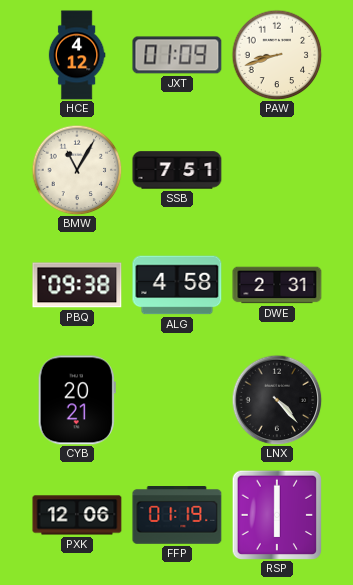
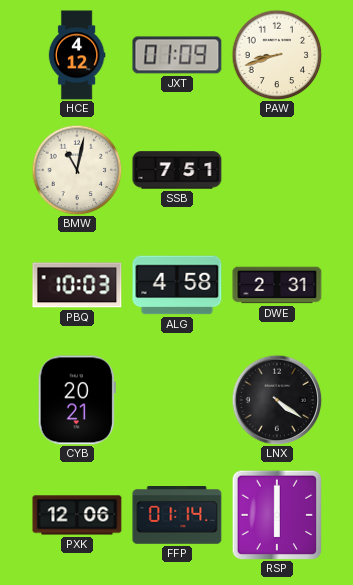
BMW: 11:05 -> 11:02
PBQ: 09:38 -> 10:03
LNX: 4:23 -> 4:21
FFP: 01:19 -> 01:14
